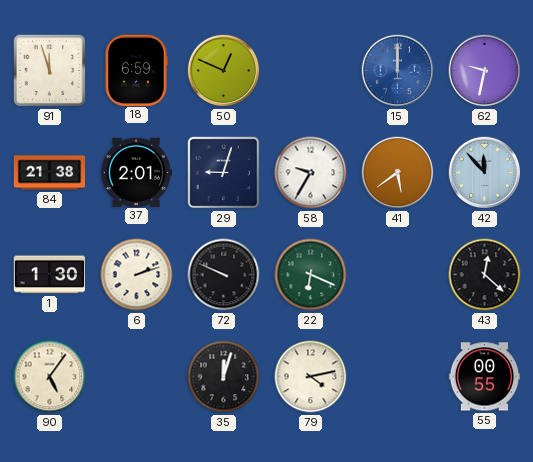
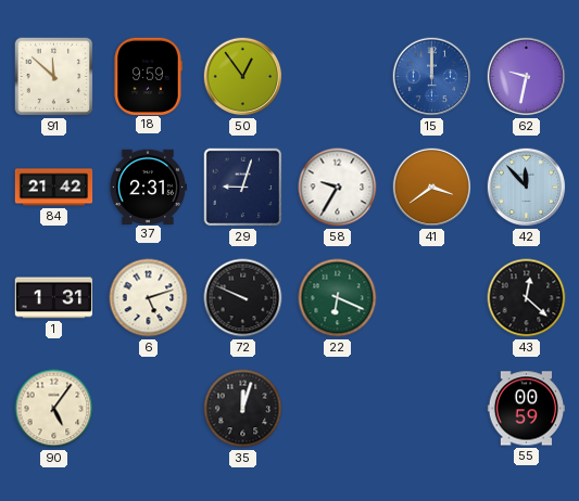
91: 11:57 -> 11:52
18: 6:59 -> 9:59
50: 12:49 -> 12:54
84: 21:38 -> 21:42
37: 2:01 -> 2:31
41: 5:39 -> 3:39
1: 1:30 -> 1:31
6: 2:12 -> 5:12
79: 4:13 -> none
55: 00:55 -> 00:59
